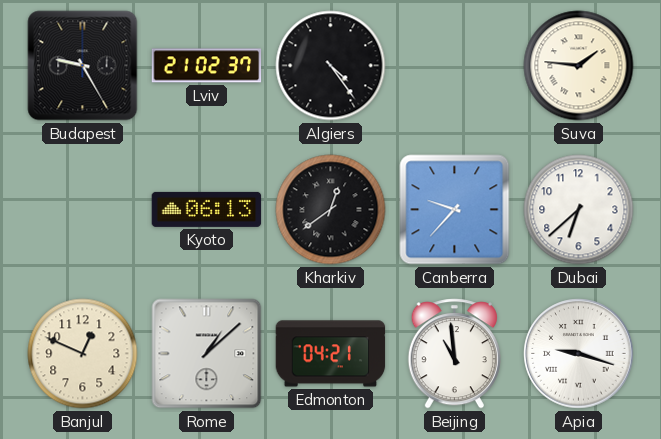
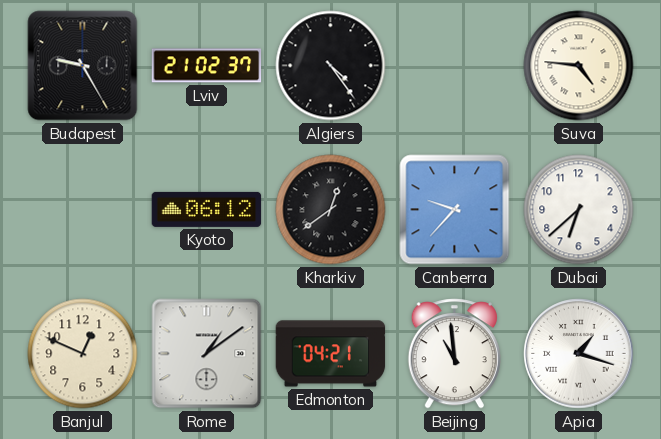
Suva: 1:46 -> 4:46
Kyoto: 06:13 -> 06:12
Rome: 1:08 -> 1:09
Apia: 9:18 -> 1:18
